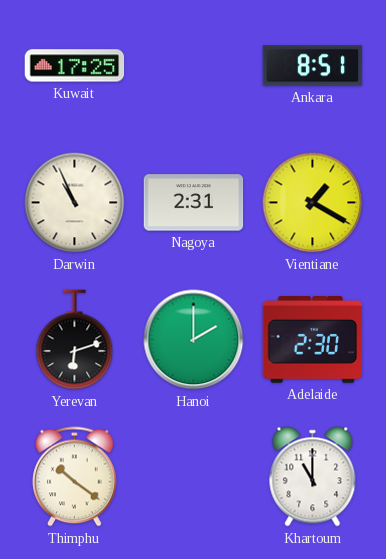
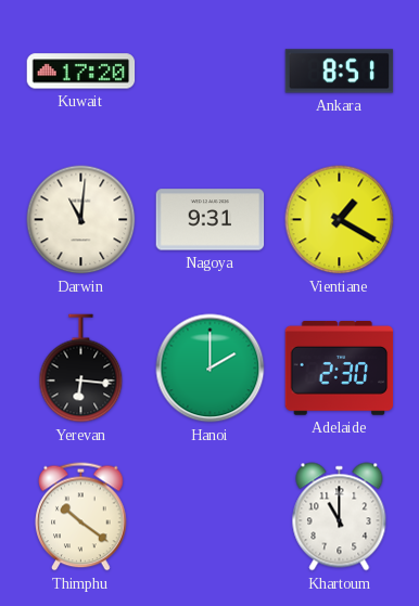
Kuwait: 17:25 -> 17:20
Darwin: 10:56 -> 11:01
Nagoya: 2:31 -> 9:31
Yerevan: 6:12 -> 6:16
